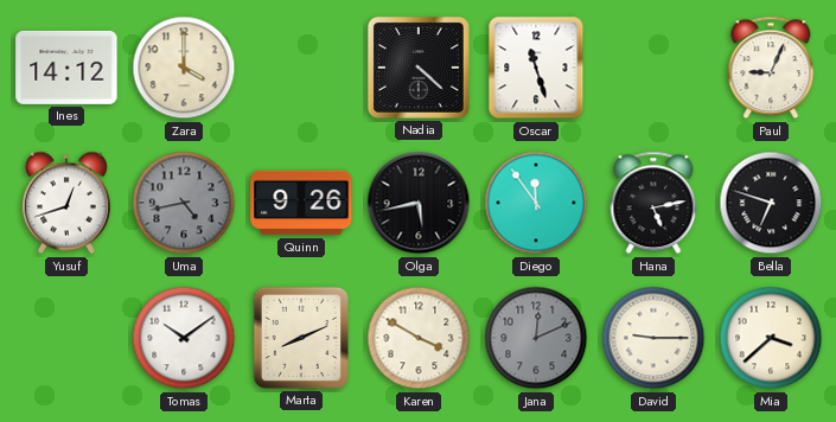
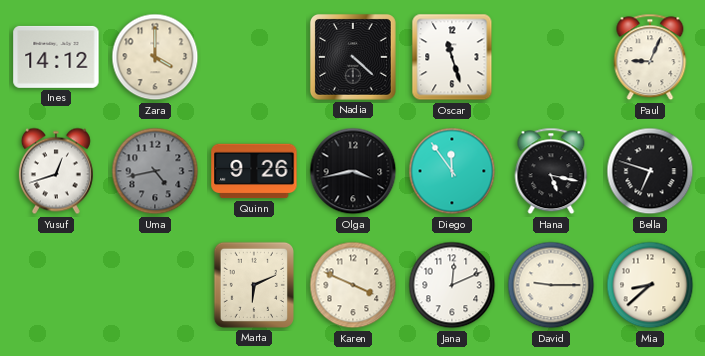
Olga: 5:43 -> 3:43
Hana: 5:13 -> 5:17
Tomas: 10:09 -> none
Marta: 8:11 -> 6:11
Karen: 3:50 -> 3:49
Jana dial: grey -> white
Mia: 3:38 -> 8:38
